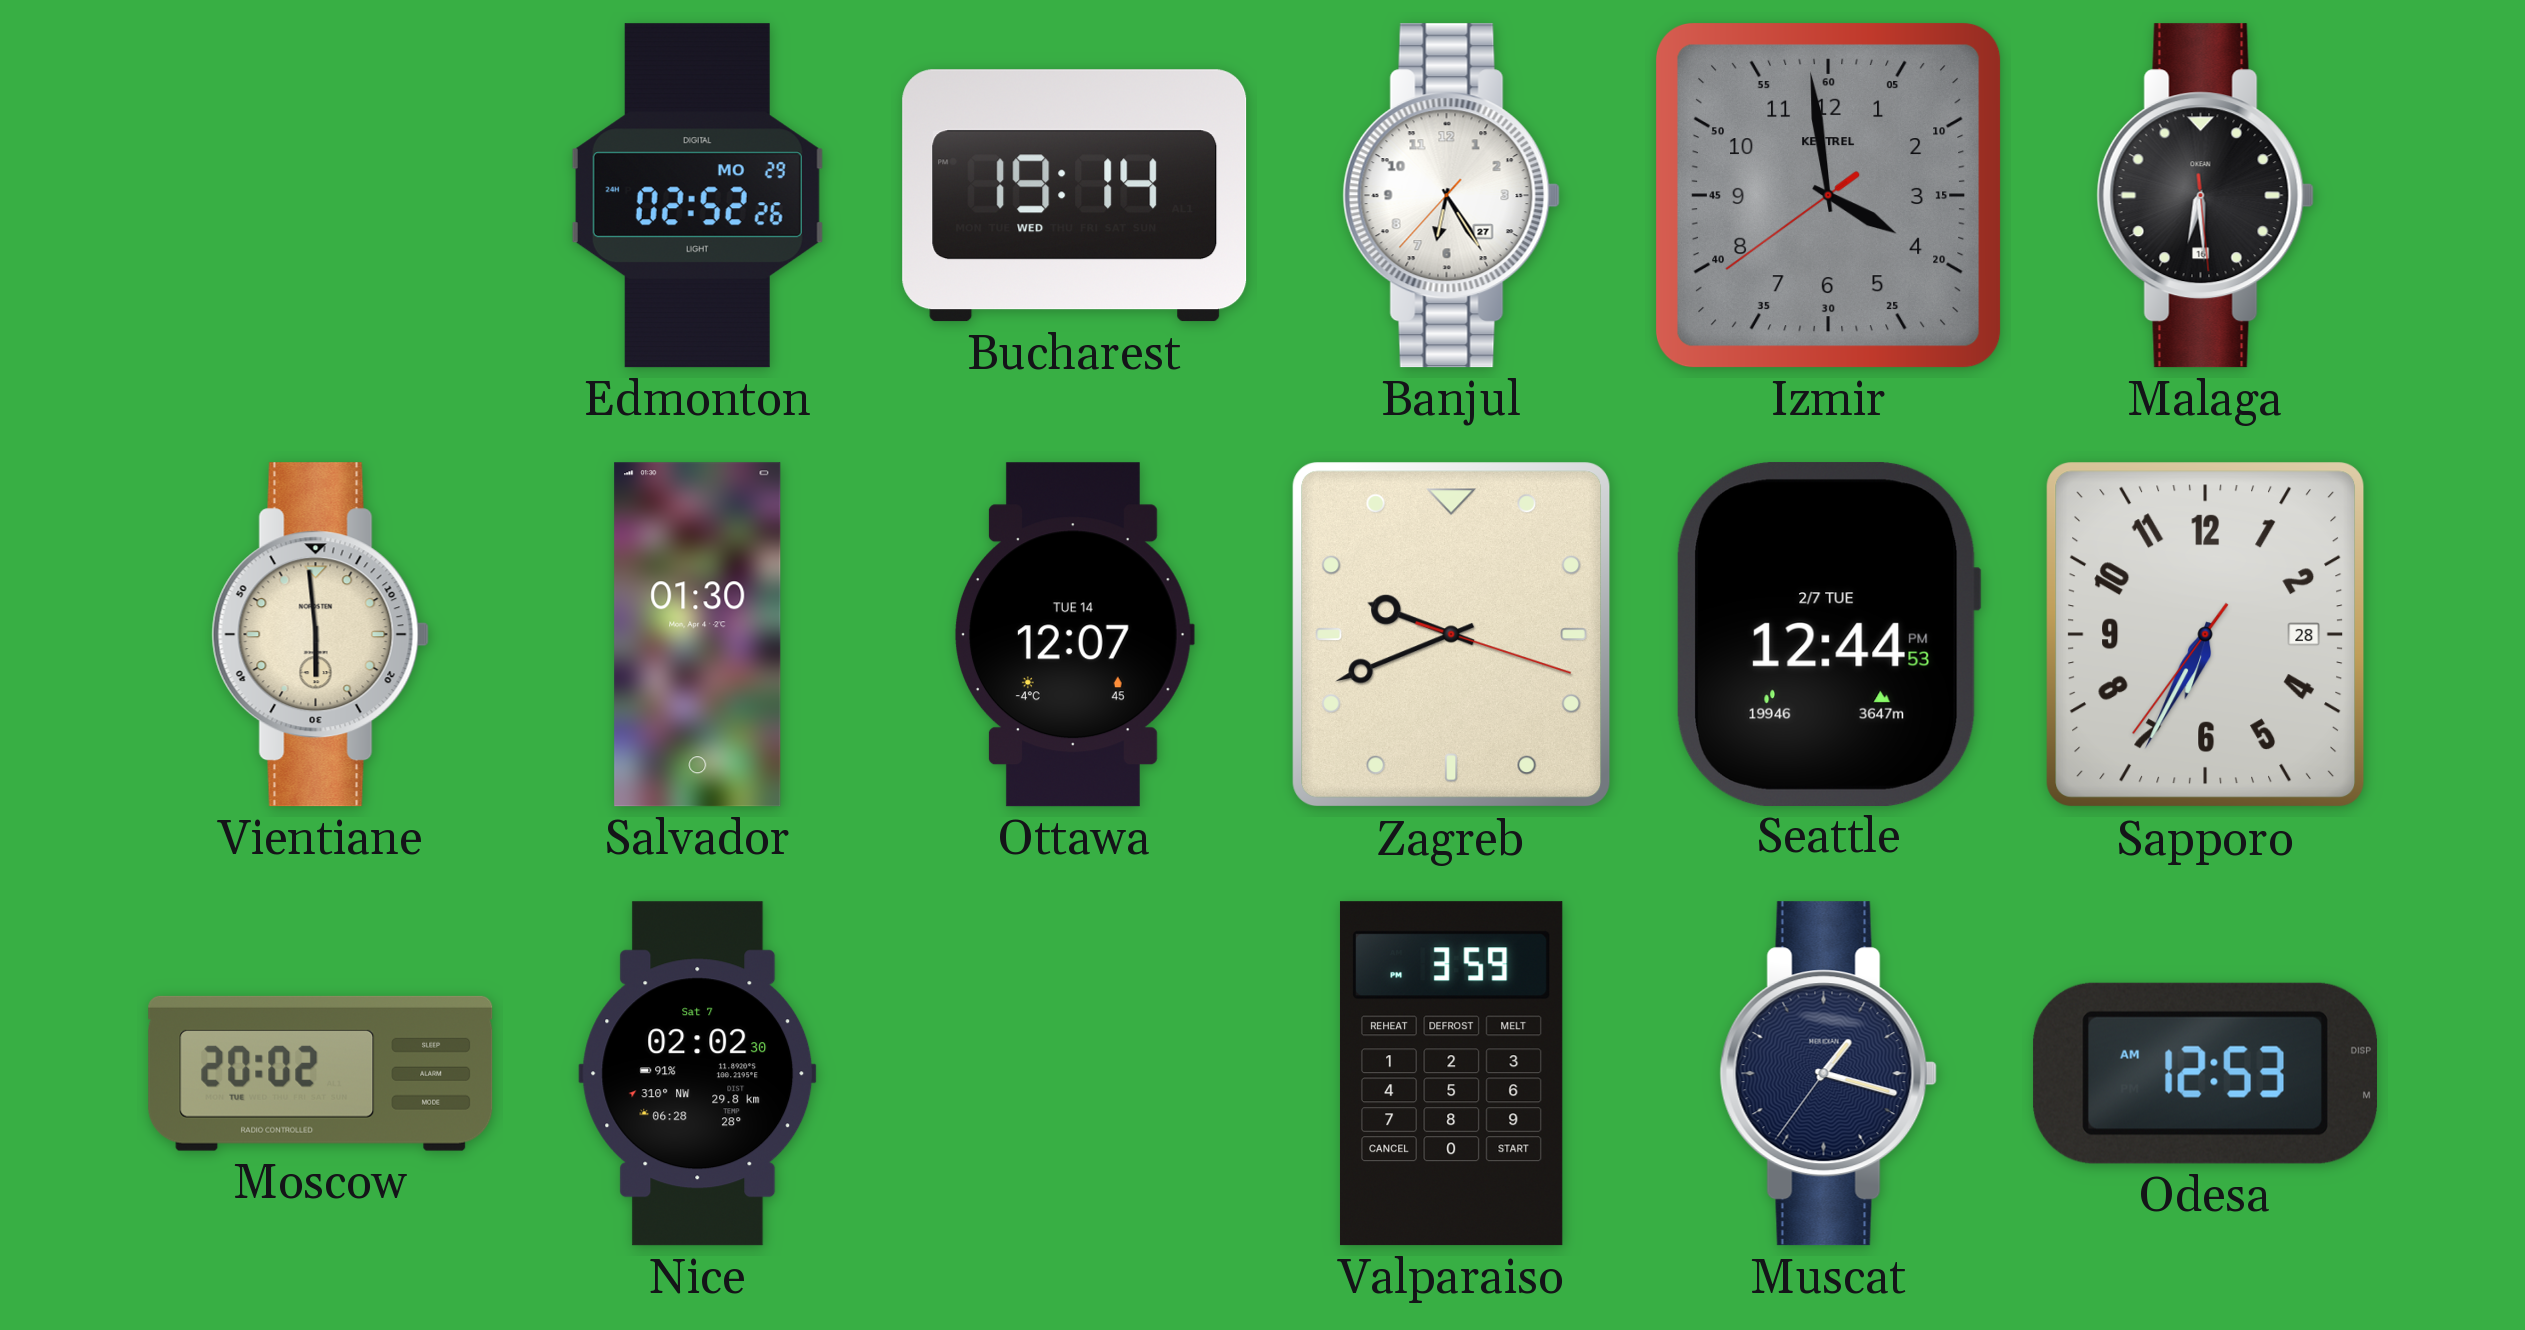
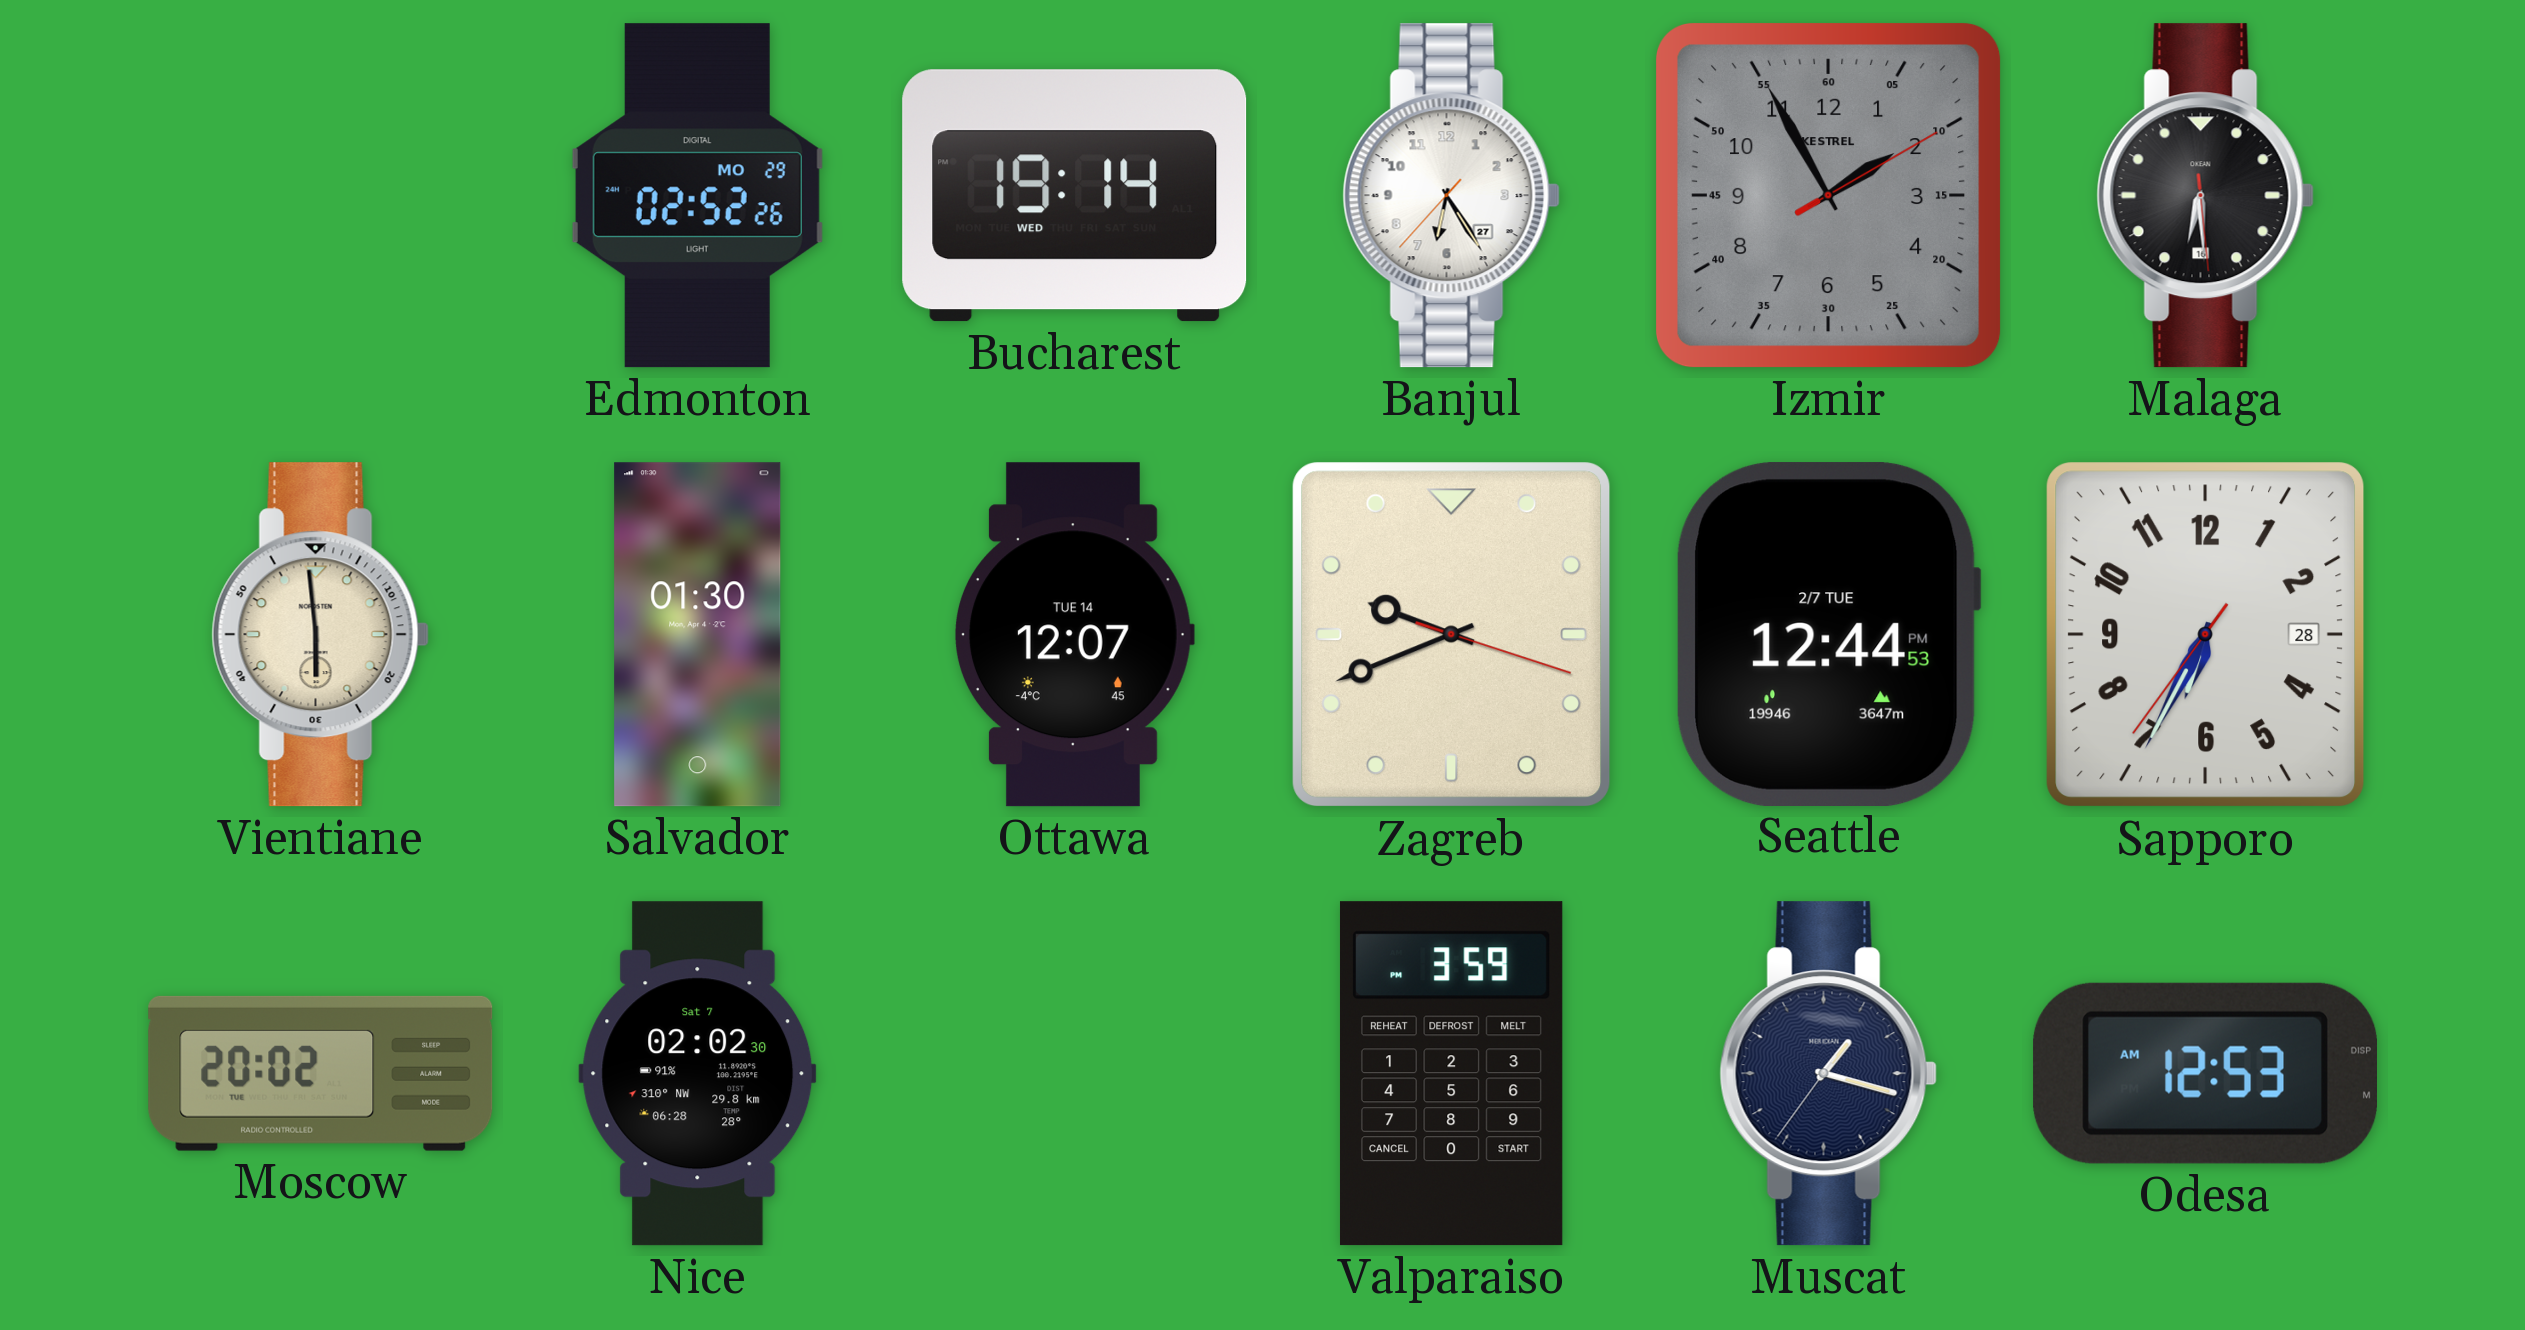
Izmir: 3:58 -> 1:55
